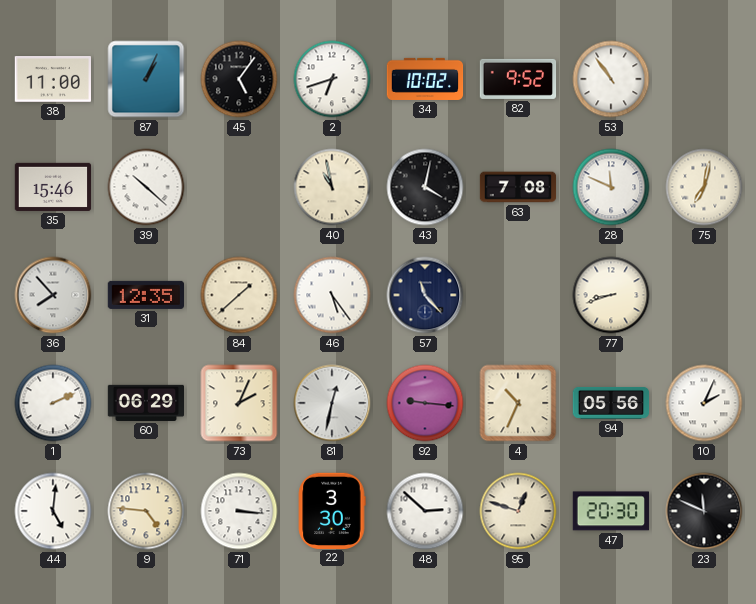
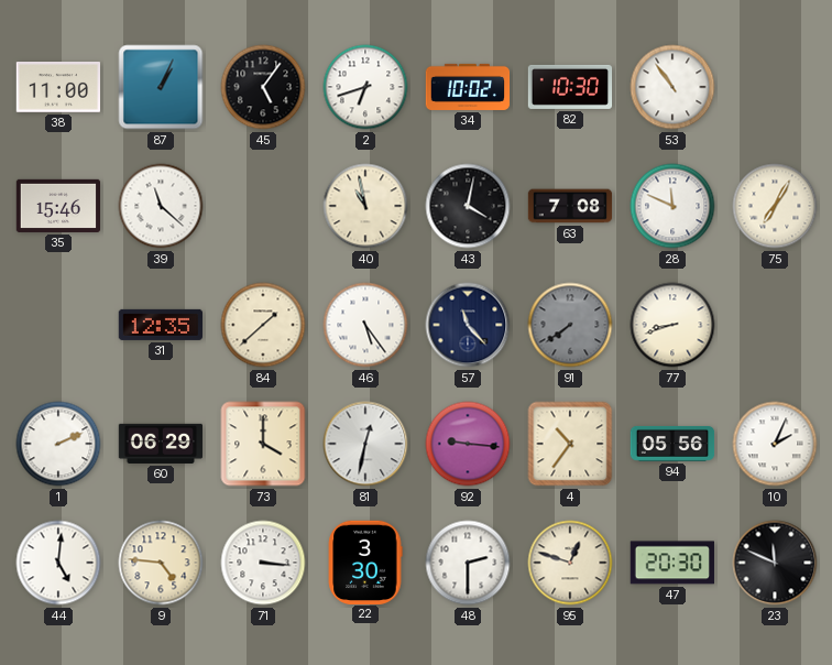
82: 9:52 -> 10:30
39: 10:22 -> 11:22
75: 7:02 -> 7:05
36: 7:53 -> none
91: none -> 7:39
73: 2:04 -> 4:00
4: 10:34 -> 10:36
48: 2:52 -> 2:30
